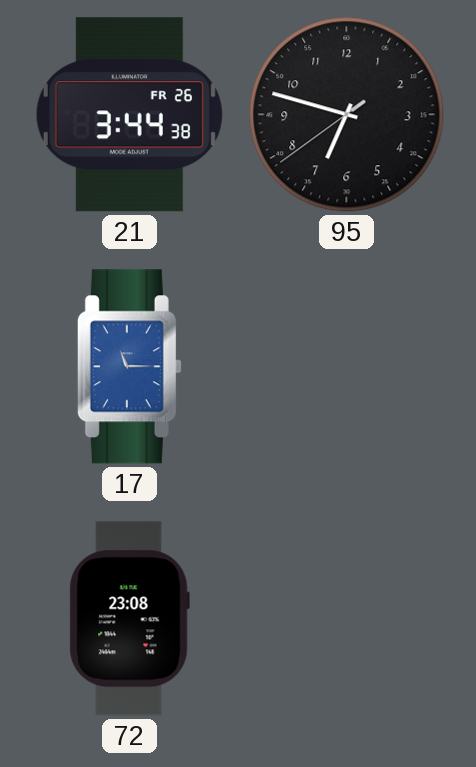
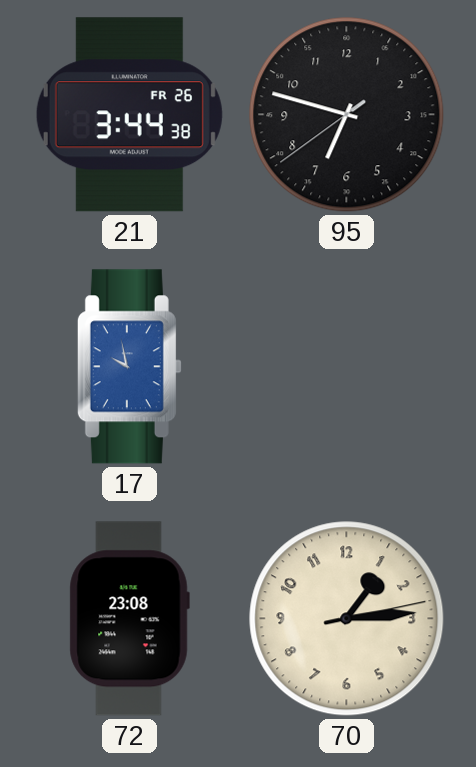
17: 11:15 -> 9:58
70: none -> 1:14
